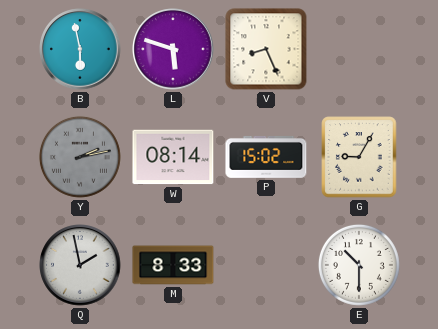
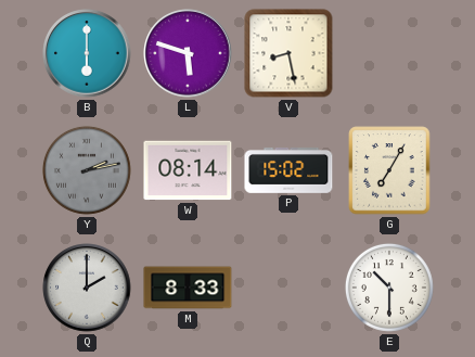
B: 5:58 -> 6:00
V: 8:26 -> 8:28
G: 9:05 -> 7:05
Q: 1:58 -> 2:00
